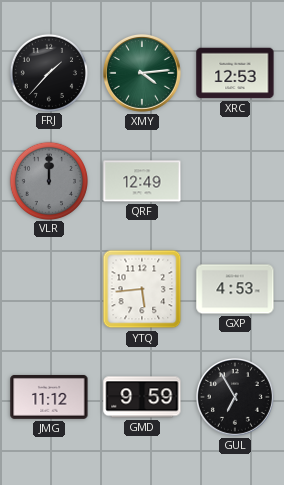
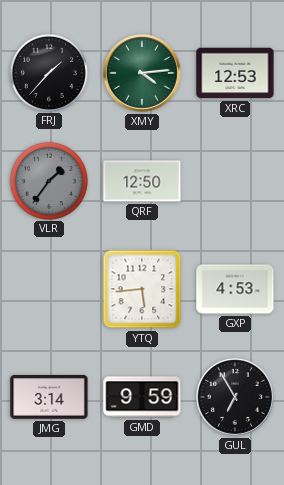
VLR: 12:00 -> 1:36
QRF: 12:49 -> 12:50
JMG: 11:12 -> 3:14
